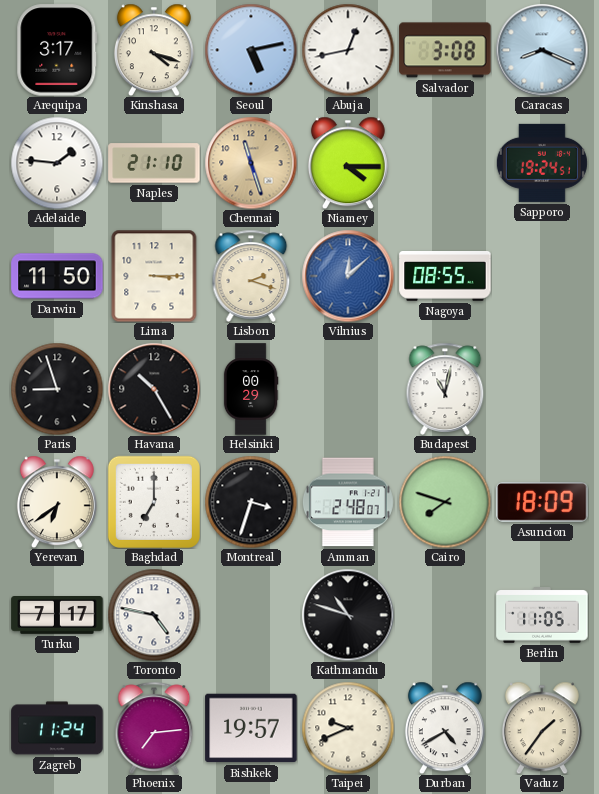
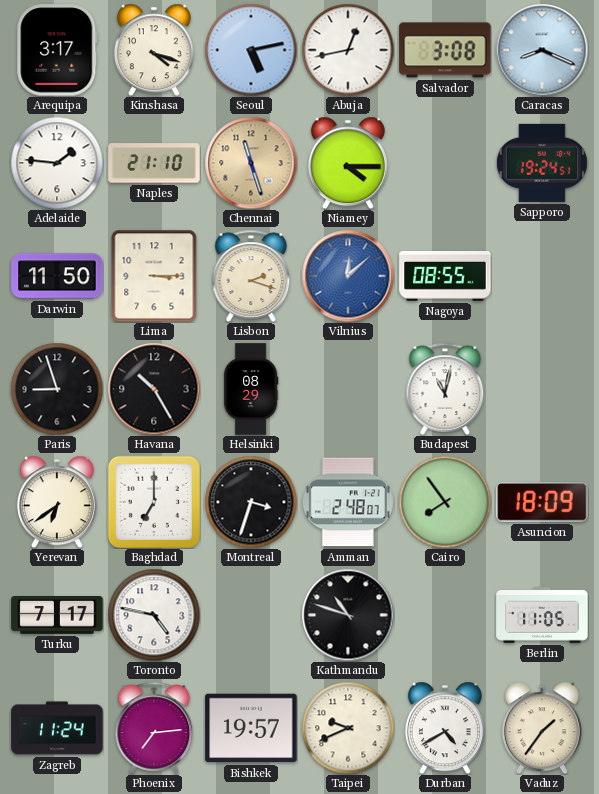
Helsinki: 00:29 -> 08:29
Cairo: 7:48 -> 7:54
